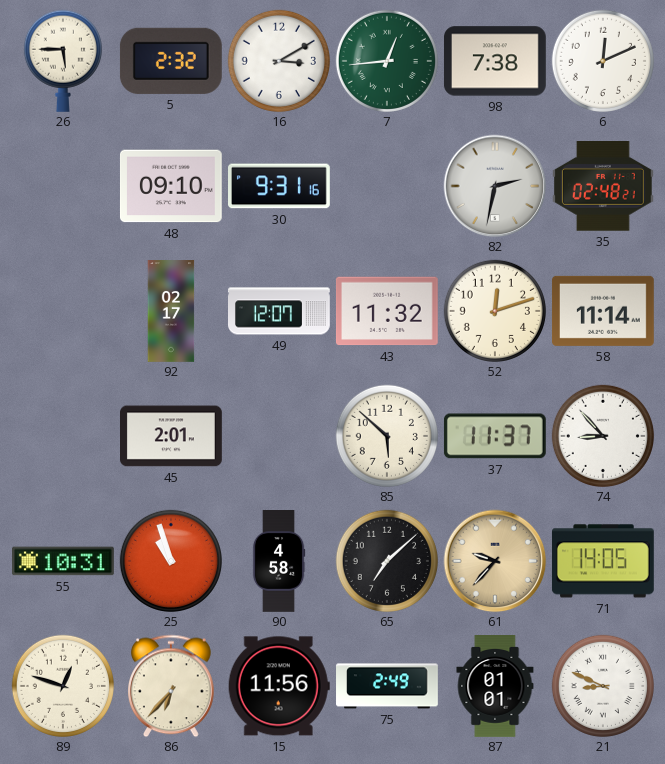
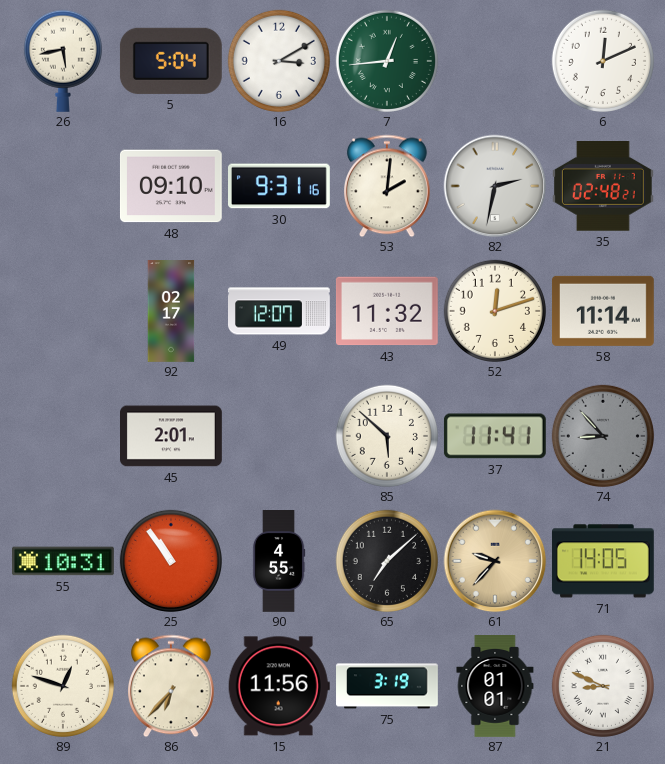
26: 5:45 -> 5:43
5: 2:32 -> 5:04
98: 7:38 -> none
53: none -> 2:01
37: 11:37 -> 11:41
74 dial: white -> grey
25: 10:57 -> 10:54
90: 4:58 -> 4:55
75: 2:49 -> 3:19
